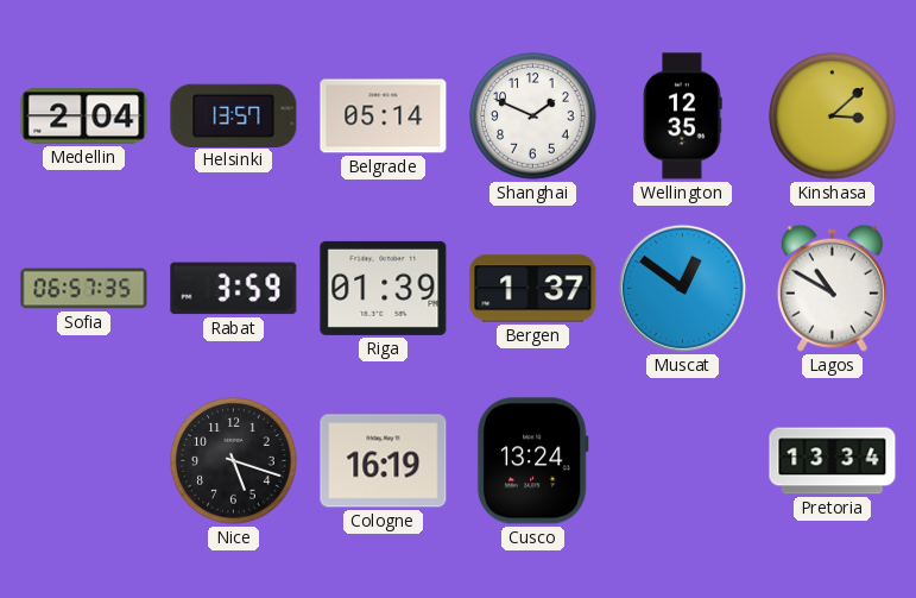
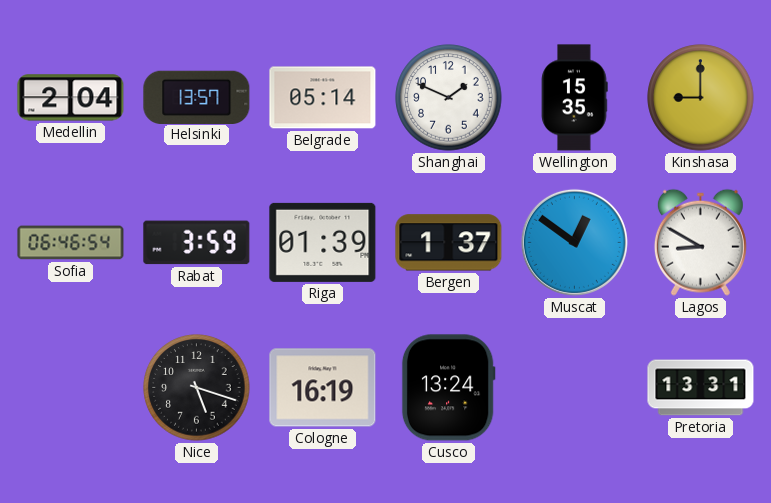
Wellington: 12:35 -> 15:35
Kinshasa: 3:08 -> 9:00
Sofia: 06:57 -> 06:46
Lagos: 10:50 -> 8:50
Pretoria: 13:34 -> 13:31
